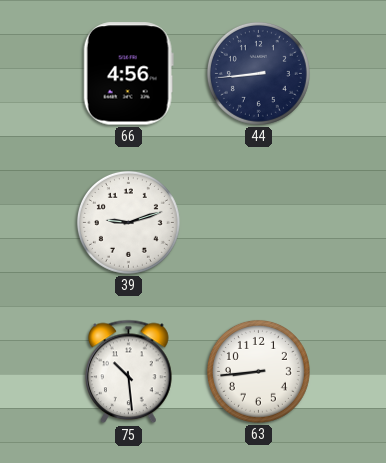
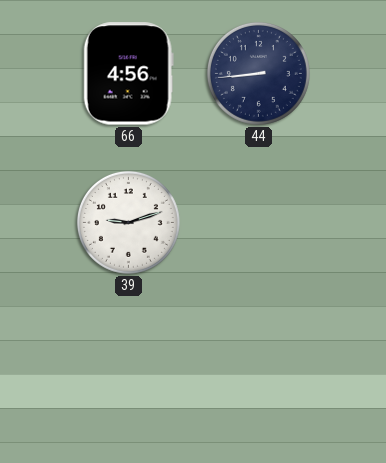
75: 10:29 -> none
63: 8:44 -> none
